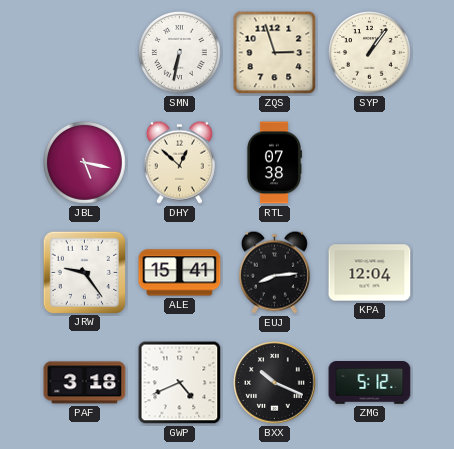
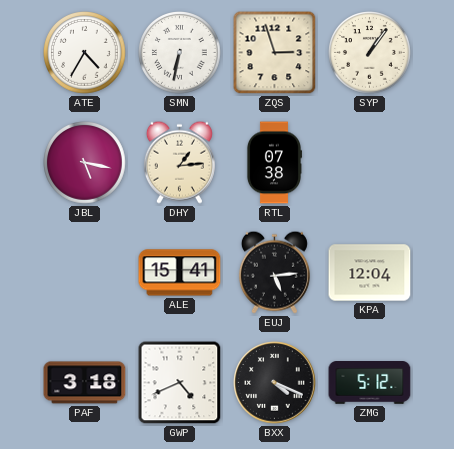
ATE: none -> 4:35
DHY: 12:52 -> 1:14
JRW: 9:24 -> none
EUJ: 8:14 -> 5:14
BXX: 10:19 -> 4:19
